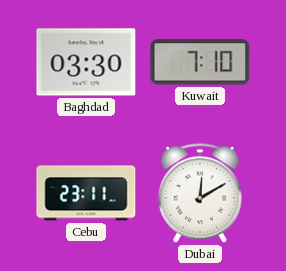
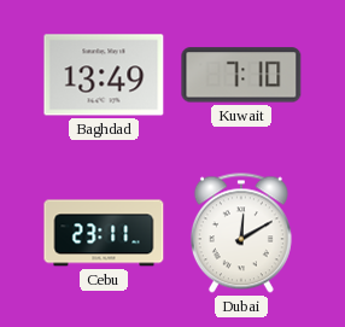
Baghdad: 03:30 -> 13:49
